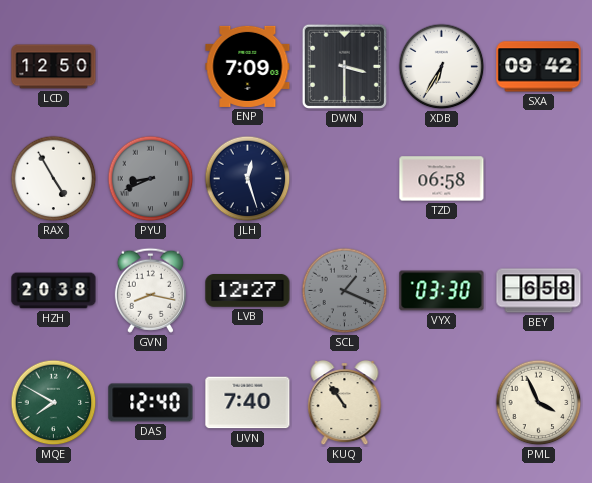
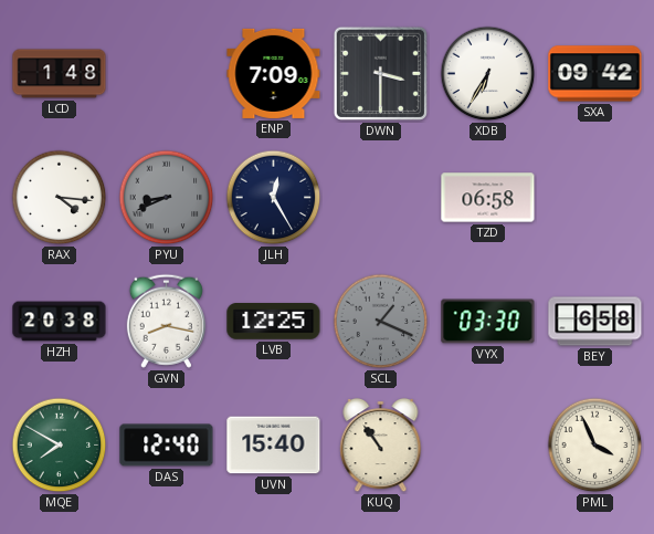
LCD: 12:50 -> 1:48
RAX: 4:55 -> 4:16
JLH: 12:27 -> 12:25
LVB: 12:27 -> 12:25
UVN: 7:40 -> 15:40
